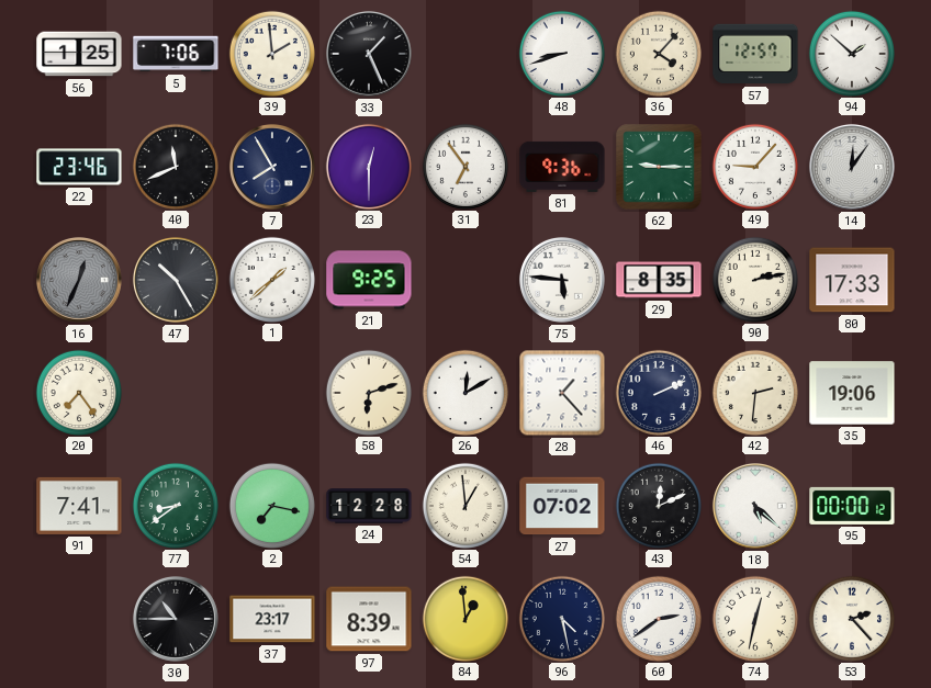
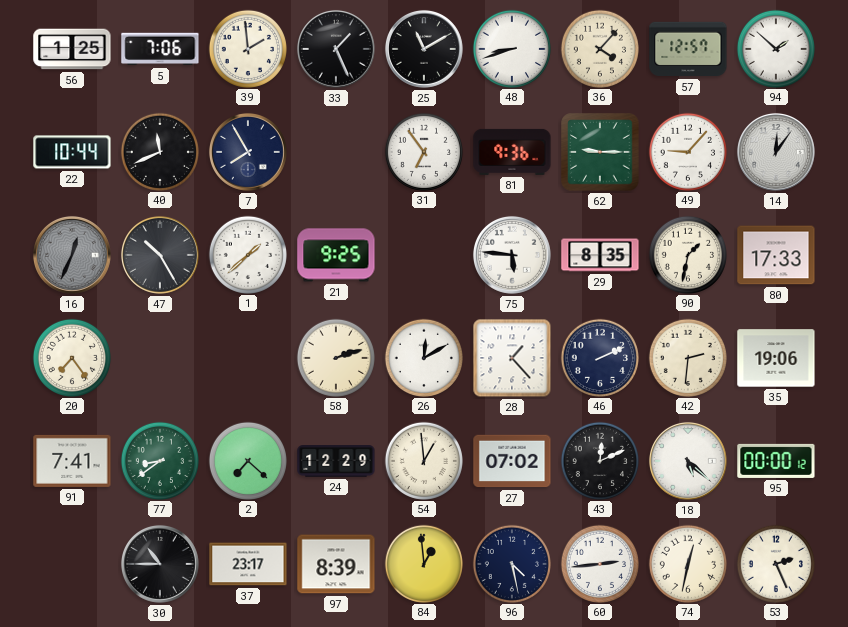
25: none -> 11:10
22: 23:46 -> 10:44
23: 12:30 -> none
90: 2:13 -> 1:32
58: 6:12 -> 2:12
2: 7:17 -> 7:22
24: 12:28 -> 12:29
60: 2:39 -> 2:44
53: 2:23 -> 2:26
